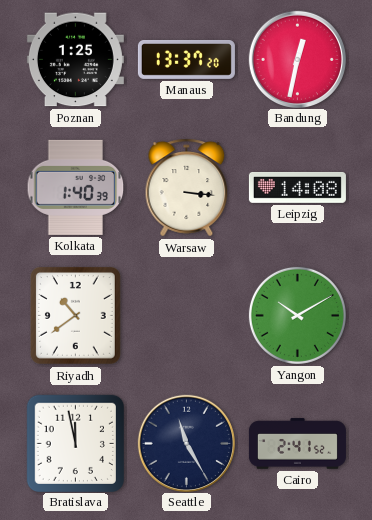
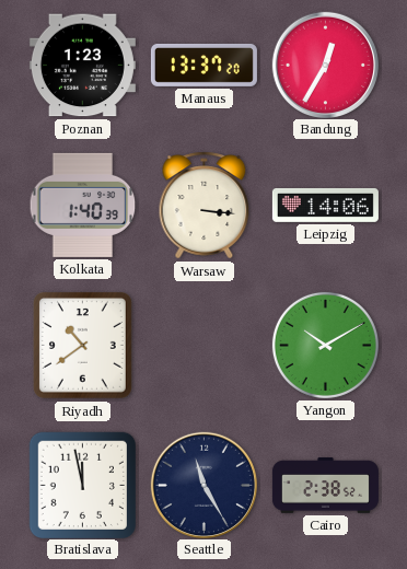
Poznan: 1:25 -> 1:23
Bandung: 12:32 -> 12:35
Leipzig: 14:08 -> 14:06
Cairo: 2:41 -> 2:38
